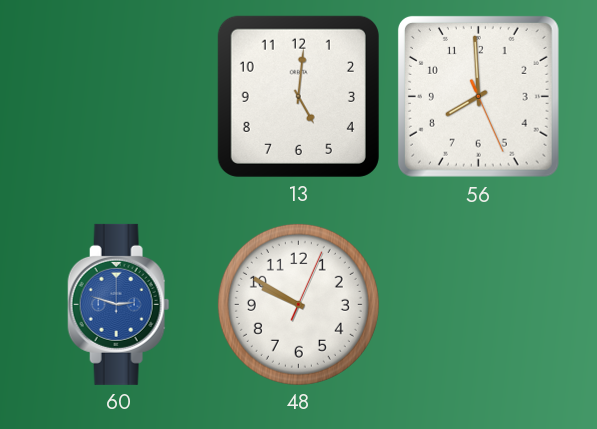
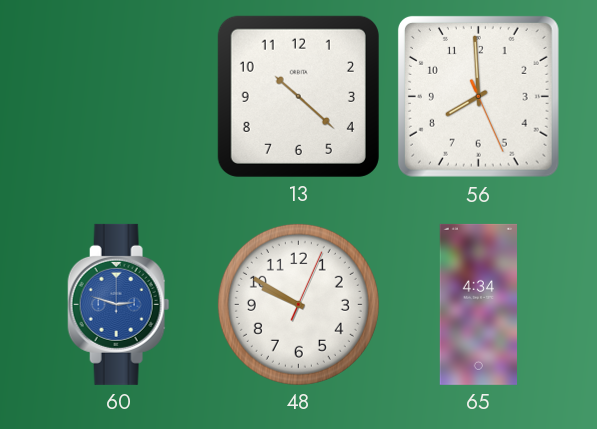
13: 5:01 -> 10:22
65: none -> 4:34
